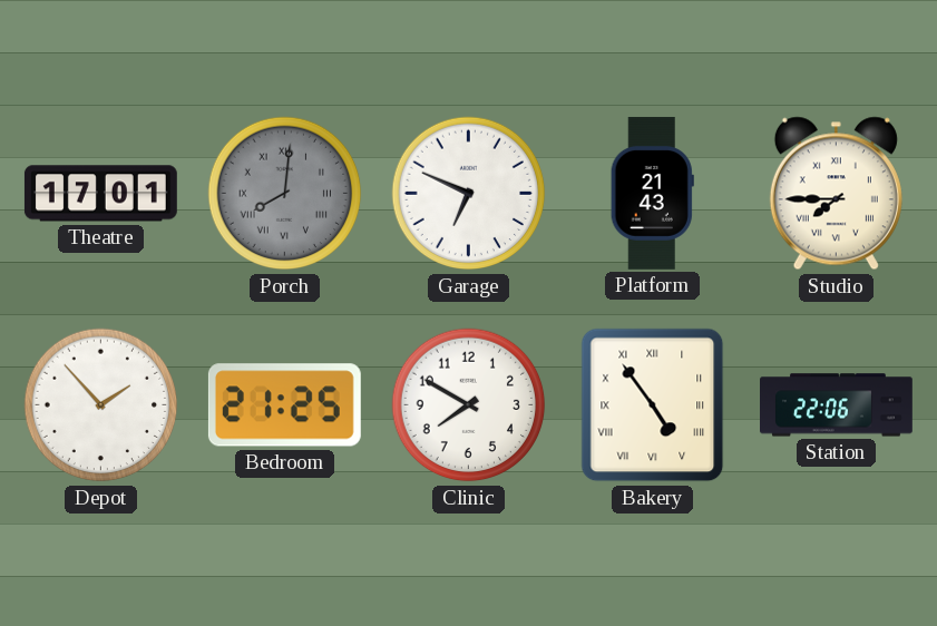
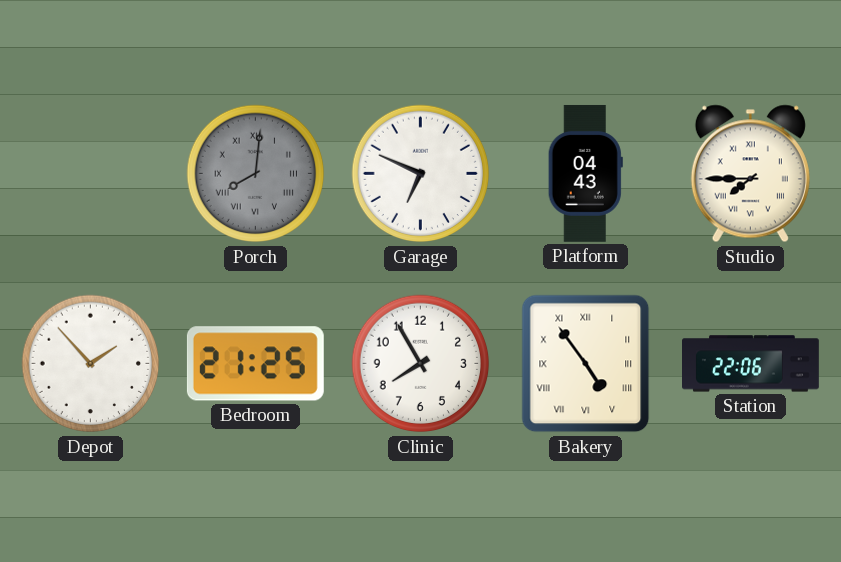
Theatre: 17:01 -> none
Platform: 21:43 -> 04:43
Clinic: 7:50 -> 7:55
